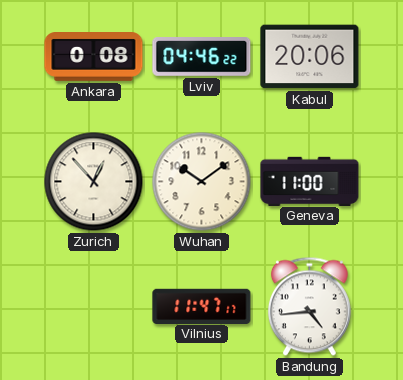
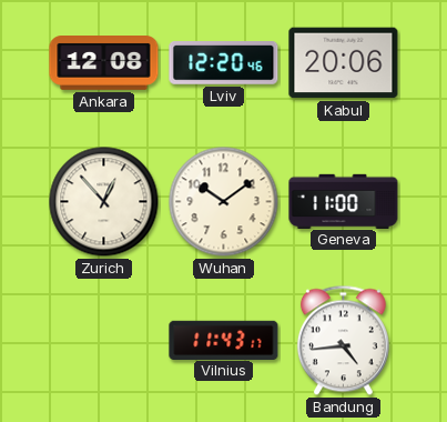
Ankara: 0:08 -> 12:08
Lviv: 04:46 -> 12:20
Vilnius: 11:47 -> 11:43
